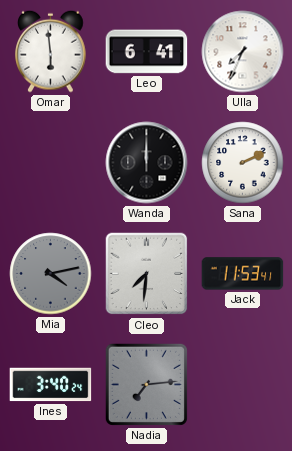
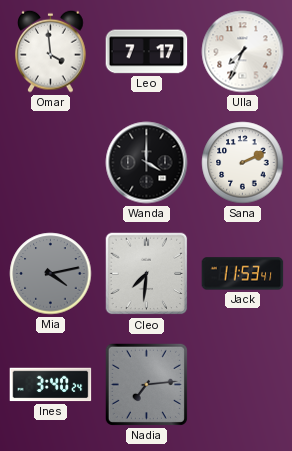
Omar: 5:59 -> 3:59
Leo: 6:41 -> 7:17
Wanda: 12:00 -> 4:00
